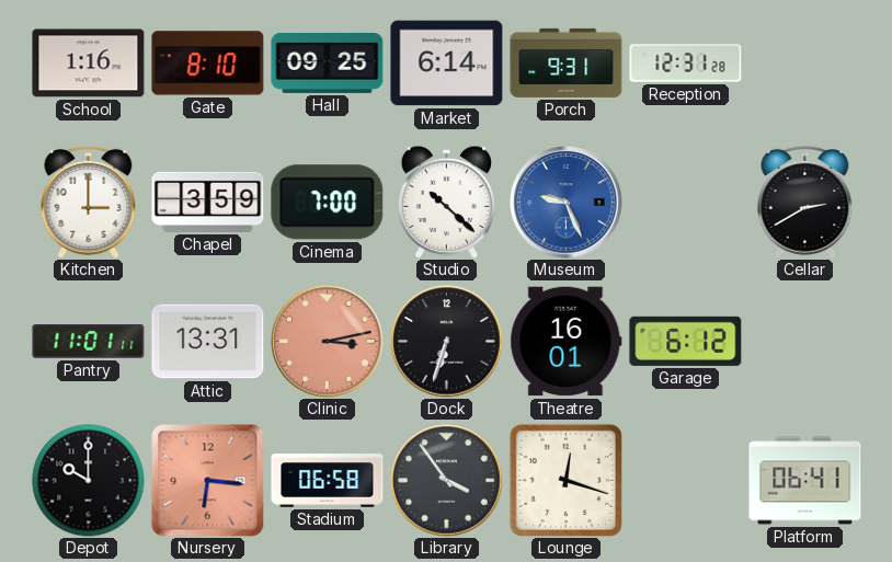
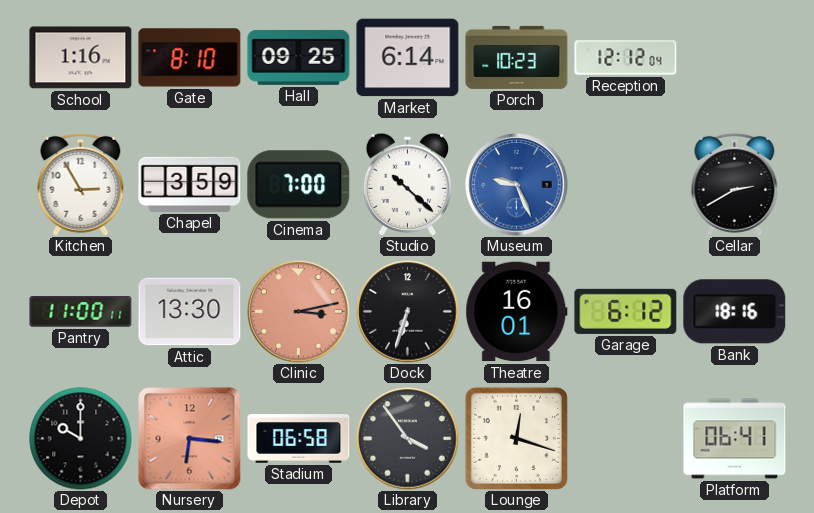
Porch: 9:31 -> 10:23
Reception: 12:31 -> 12:12
Kitchen: 3:00 -> 2:55
Pantry: 11:01 -> 11:00
Attic: 13:31 -> 13:30
Bank: none -> 18:16
